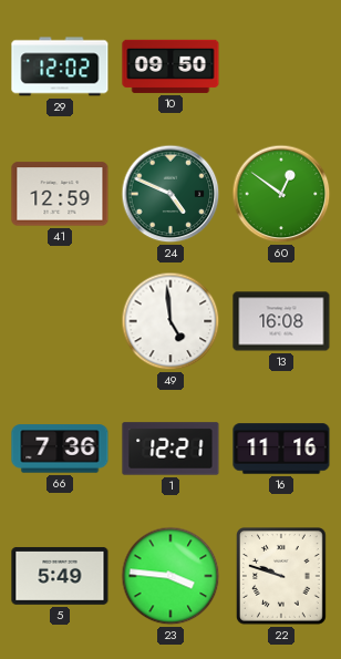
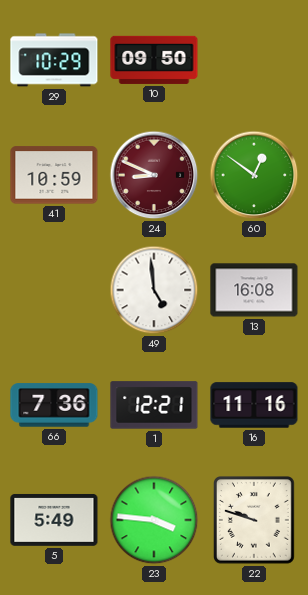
29: 12:02 -> 10:29
41: 12:59 -> 10:59
24: 4:49 -> 8:49
24 dial: green -> burgundy
